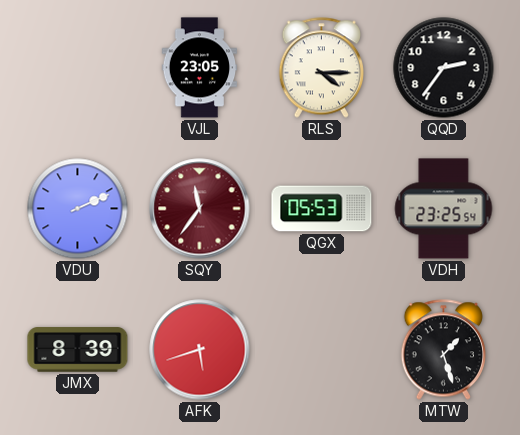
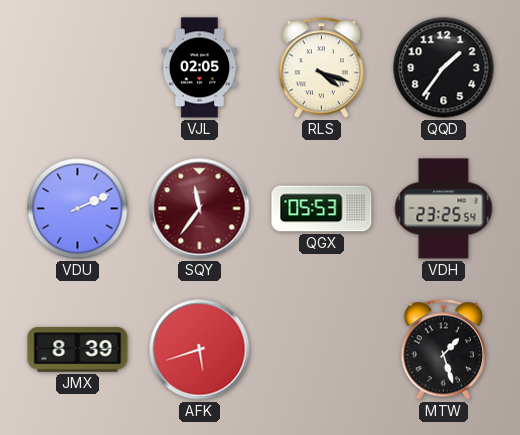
VJL: 23:05 -> 02:05
RLS: 4:15 -> 4:18
QQD: 2:36 -> 1:36
